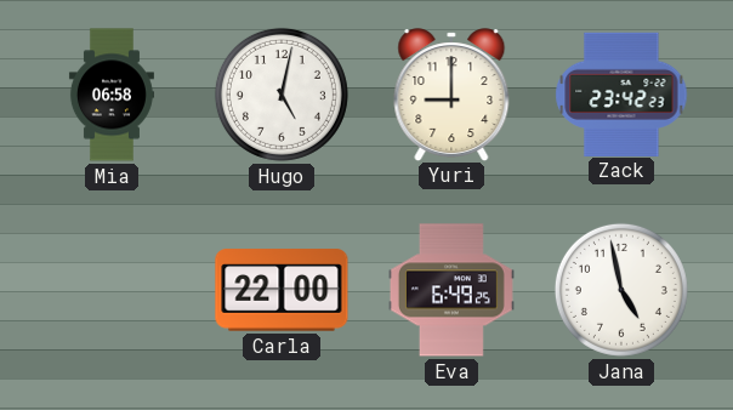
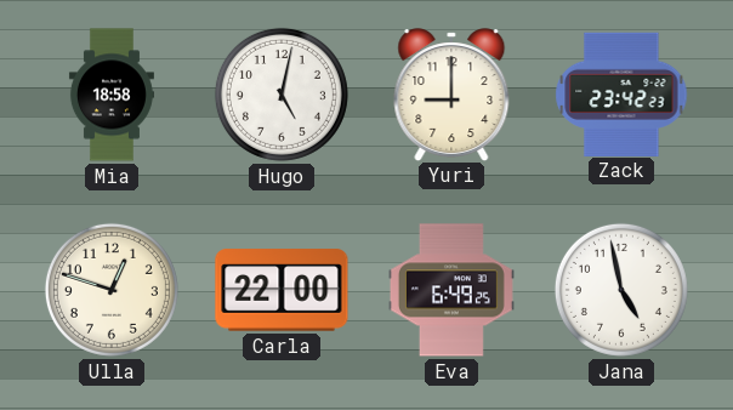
Mia: 06:58 -> 18:58
Ulla: none -> 12:48
